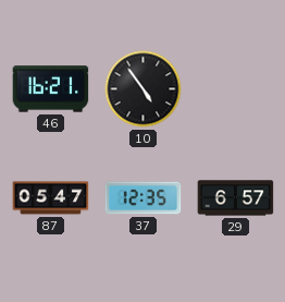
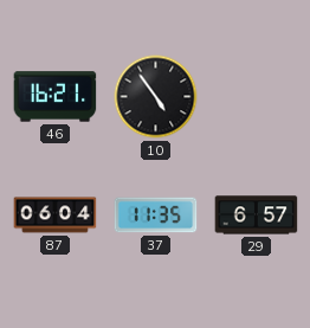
87: 05:47 -> 06:04
37: 12:35 -> 11:35
